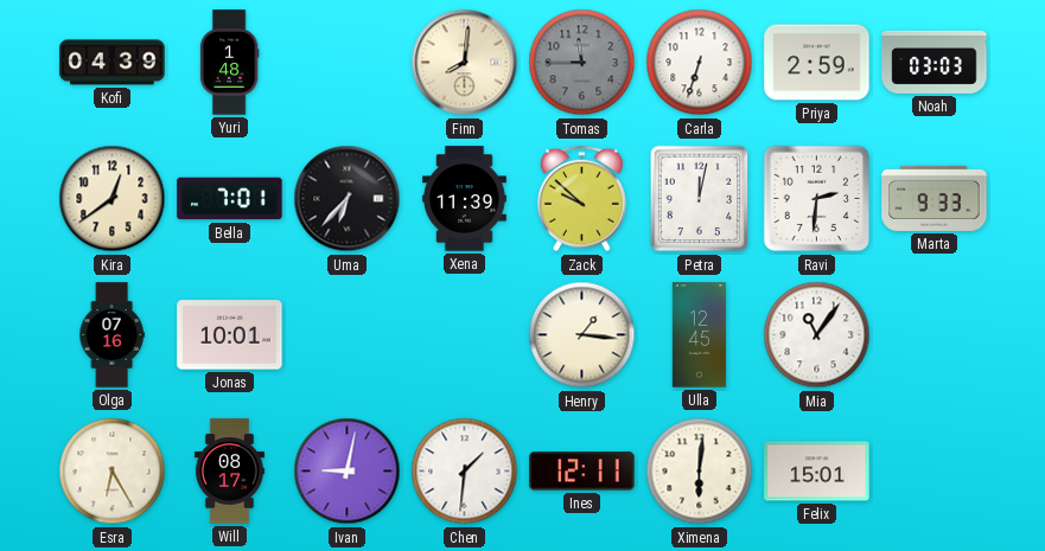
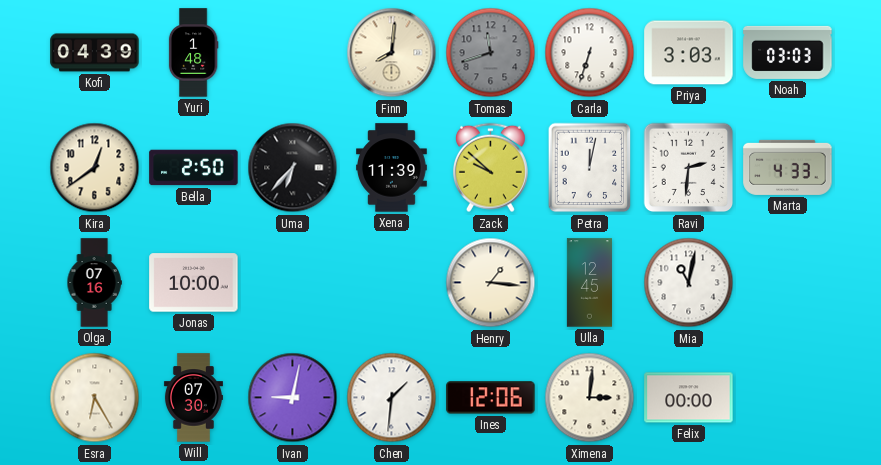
Tomas: 11:45 -> 11:42
Priya: 2:59 -> 3:03
Bella: 7:01 -> 2:50
Marta: 9:33 -> 4:33
Jonas: 10:01 -> 10:00
Mia: 11:06 -> 11:02
Will: 08:17 -> 07:30
Ines: 12:11 -> 12:06
Ximena: 6:01 -> 3:01
Felix: 15:01 -> 00:00
